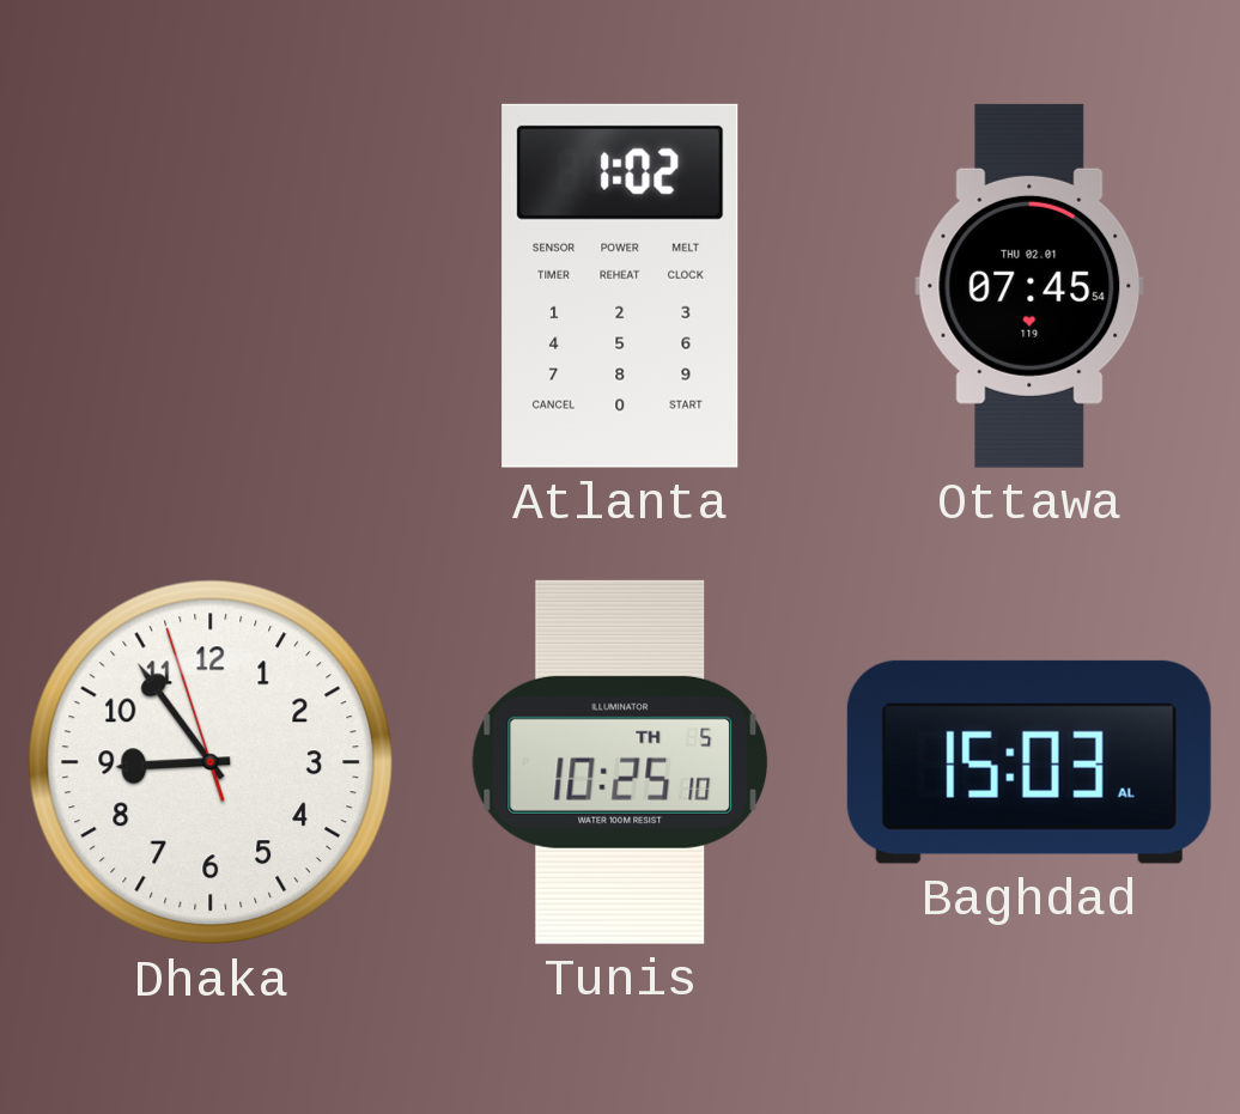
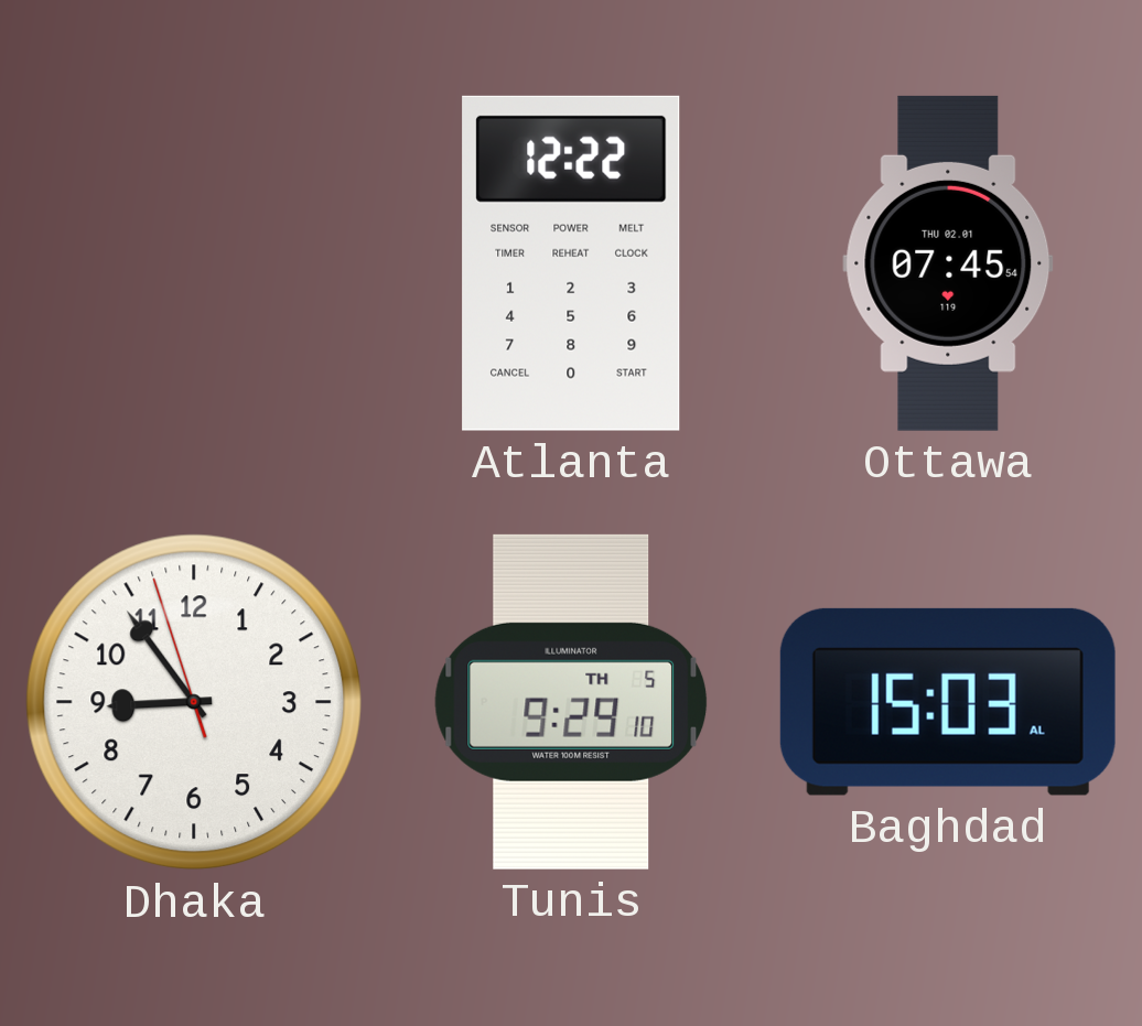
Atlanta: 1:02 -> 12:22
Tunis: 10:25 -> 9:29
